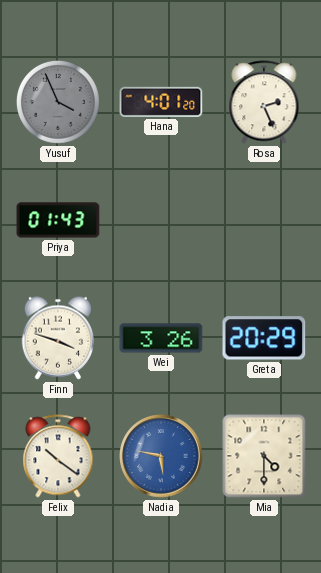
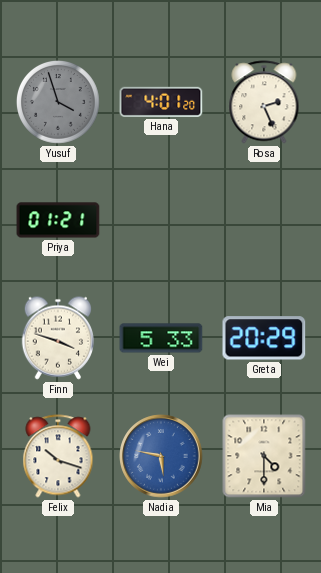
Yusuf: 3:56 -> 3:57
Priya: 01:43 -> 01:21
Wei: 3:26 -> 5:33
Felix: 10:21 -> 10:18
